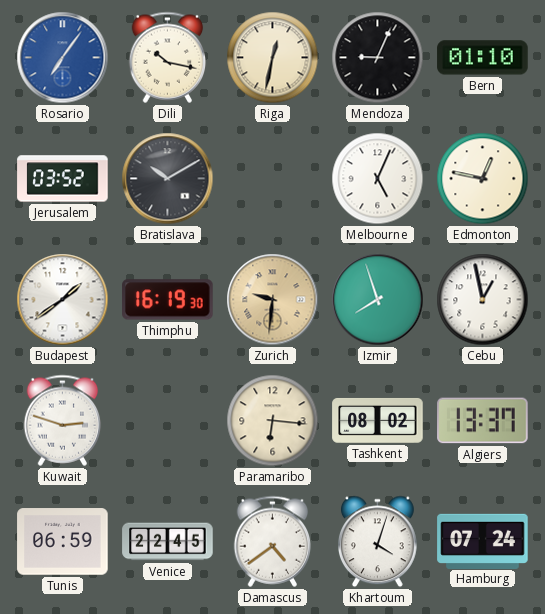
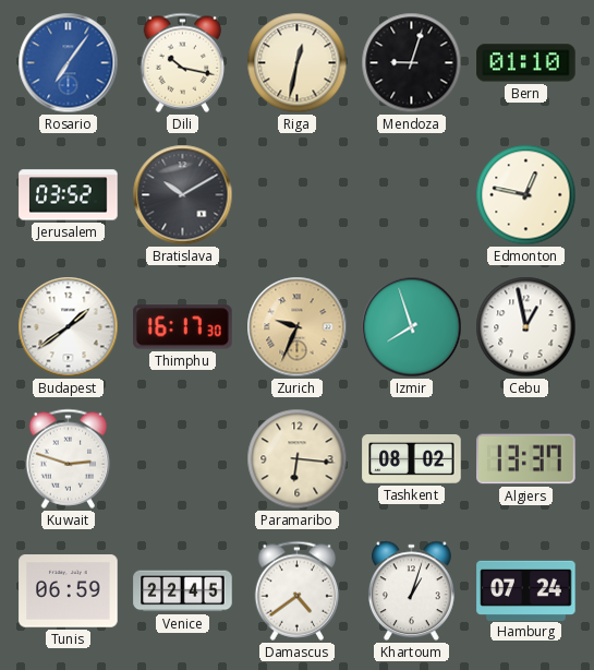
Mendoza: 9:04 -> 9:03
Melbourne: 5:04 -> none
Thimphu: 16:19 -> 16:17
Zurich: 9:31 -> 9:34
Khartoum: 4:03 -> 1:03
